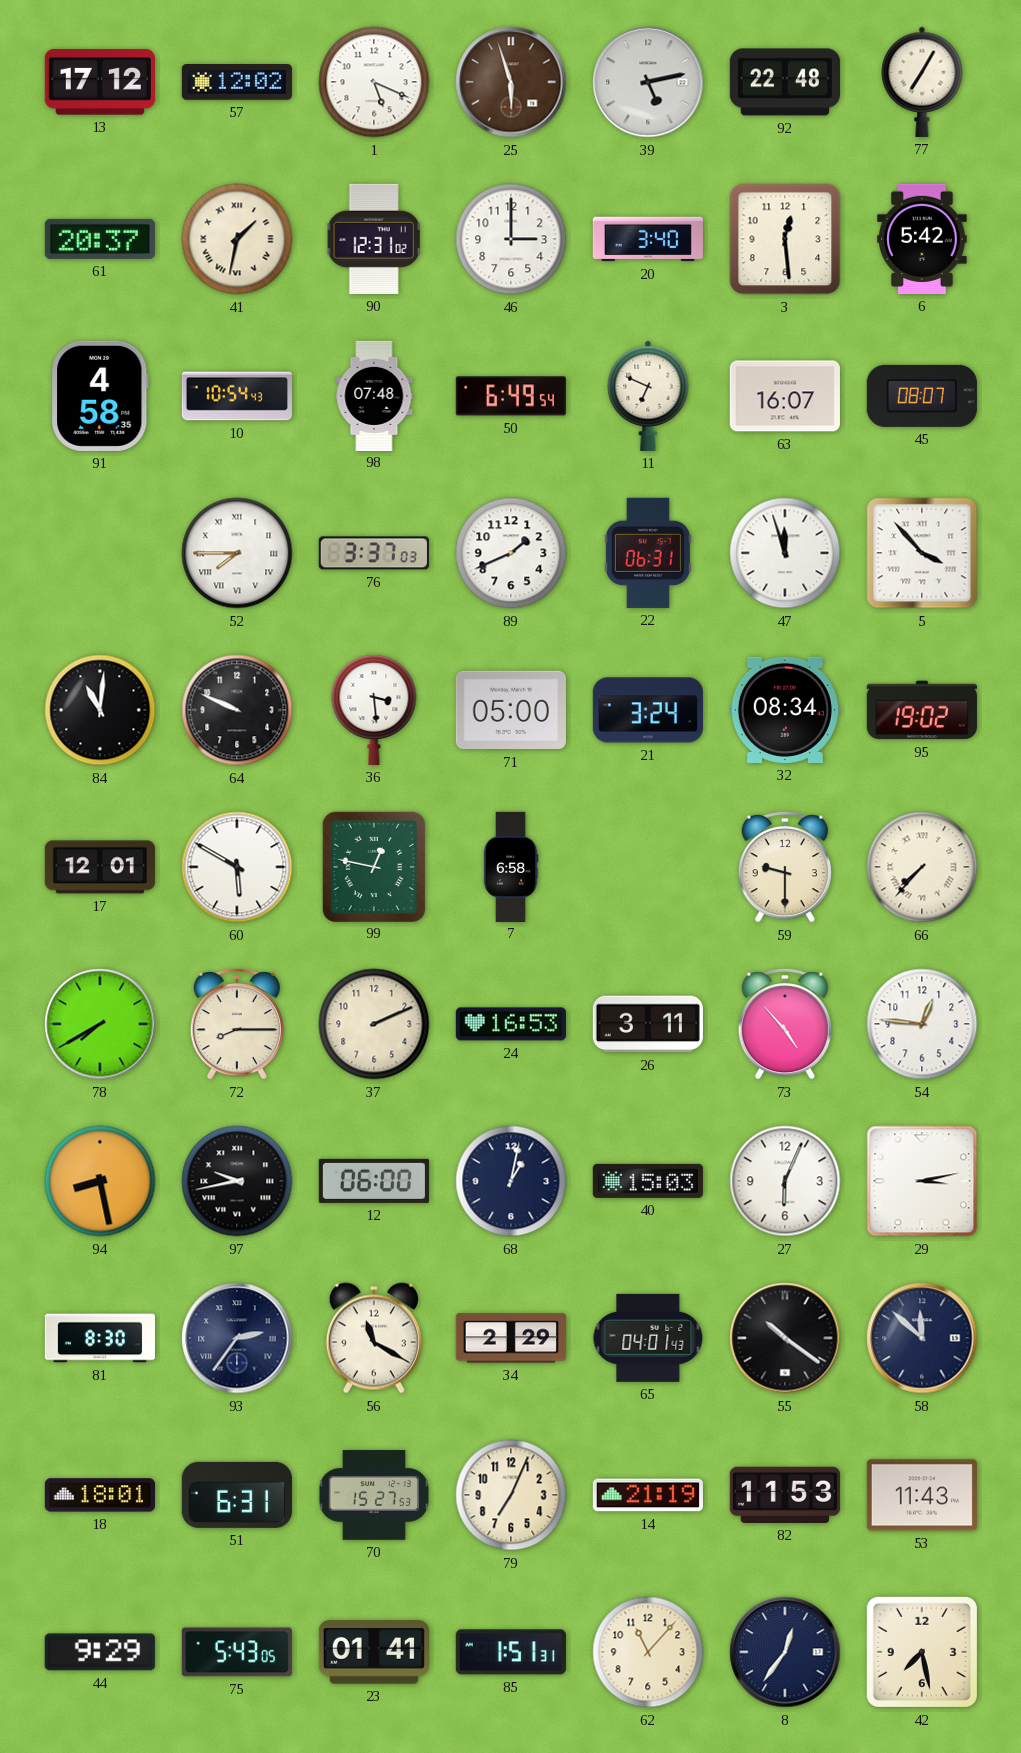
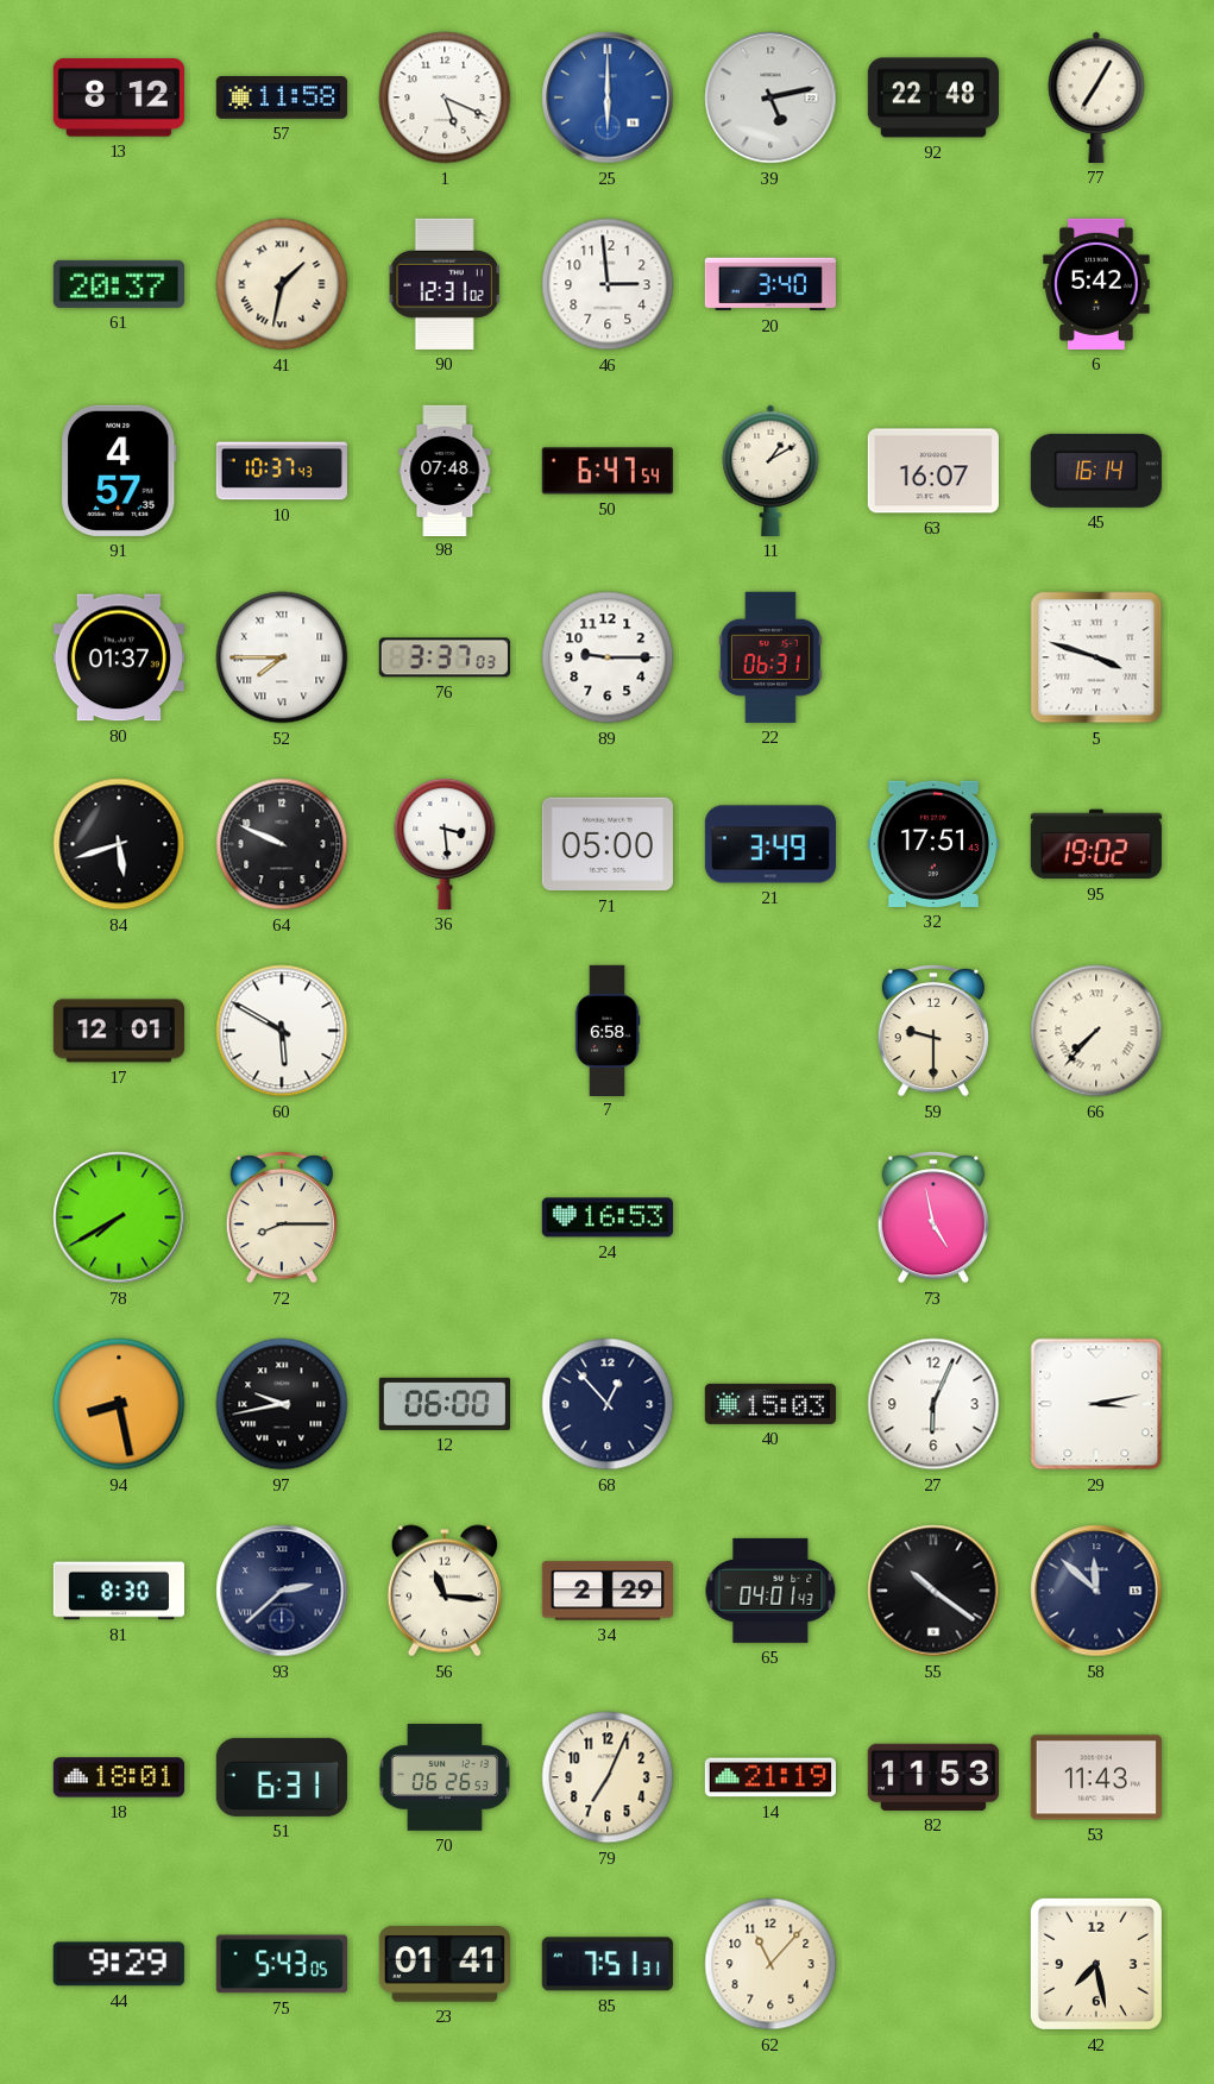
13: 17:12 -> 8:12
57: 12:02 -> 11:58
25: 5:57 -> 6:00
25 dial: brown -> blue
46: 3:00 -> 2:59
3: 12:29 -> none
91: 4:58 -> 4:57
10: 10:54 -> 10:37
50: 6:49 -> 6:47
11: 6:49 -> 1:10
45: 08:07 -> 16:14
80: none -> 01:37
89: 1:41 -> 9:15
47: 11:57 -> none
5: 3:53 -> 3:48
84: 11:01 -> 5:42
21: 3:24 -> 3:49
32: 08:34 -> 17:51
99: 12:47 -> none
37: 2:11 -> none
26: 3:11 -> none
73: 4:53 -> 4:58
54: 12:46 -> none
68: 1:02 -> 12:53
93: 2:36 -> 2:38
56: 11:20 -> 11:16
70: 15:27 -> 06:26
85: 1:51 -> 7:51
8: 12:36 -> none
